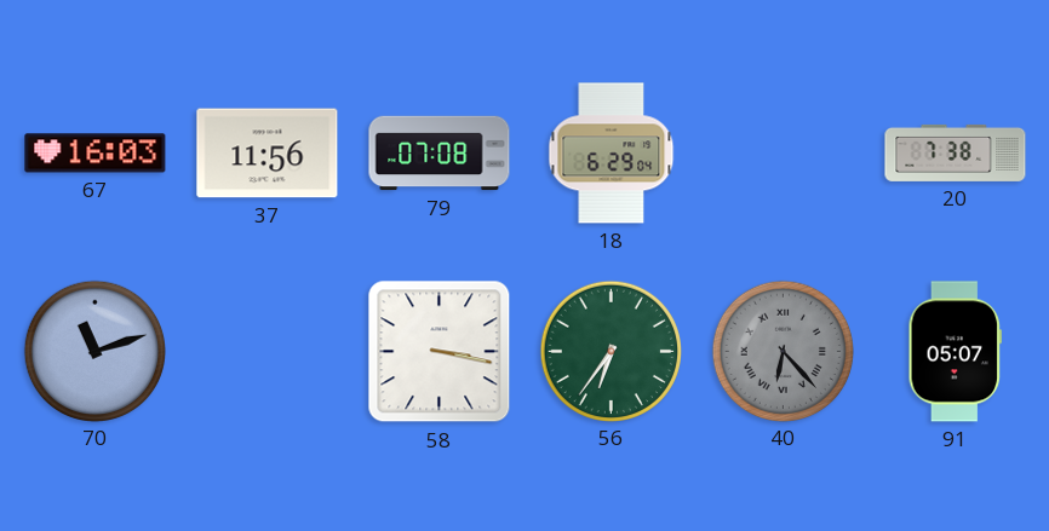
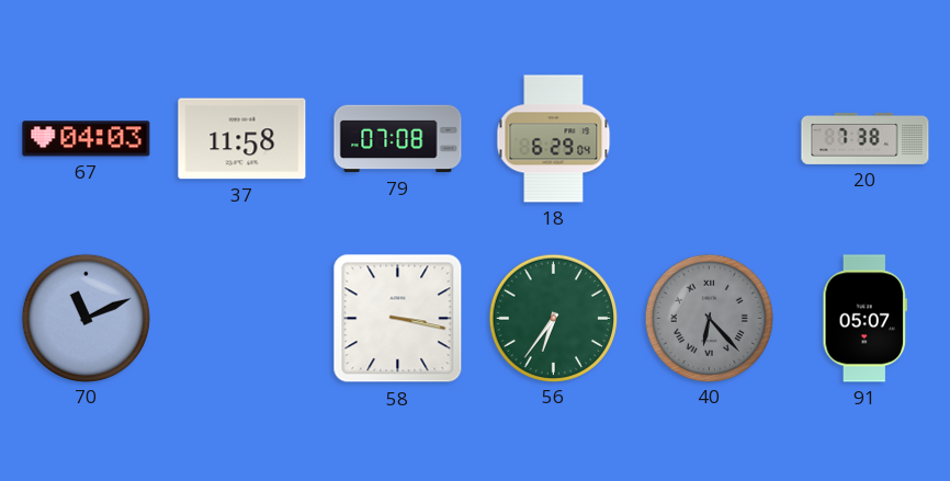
67: 16:03 -> 04:03
37: 11:56 -> 11:58
70: 11:12 -> 11:11
